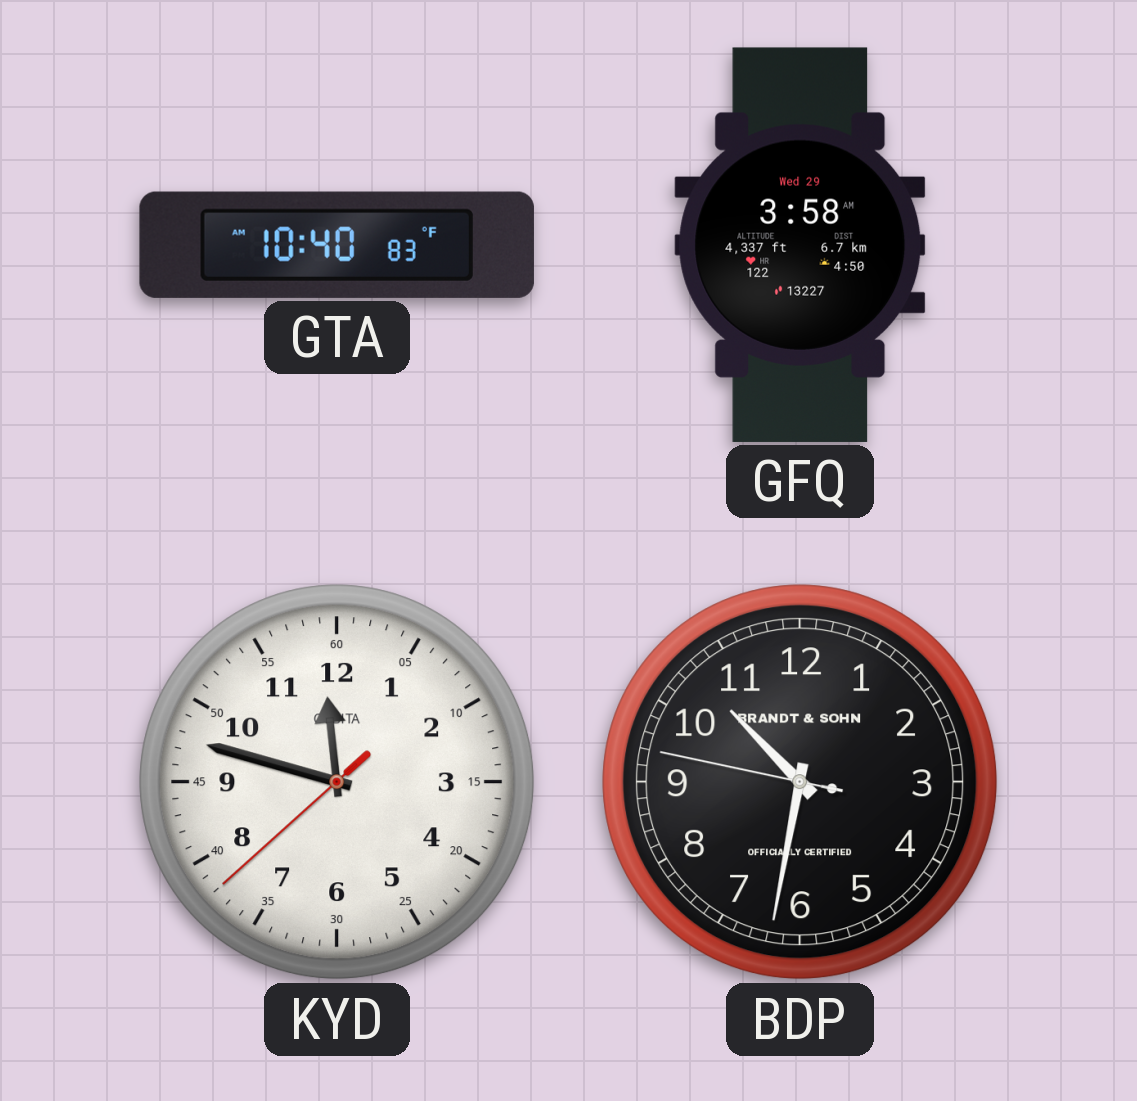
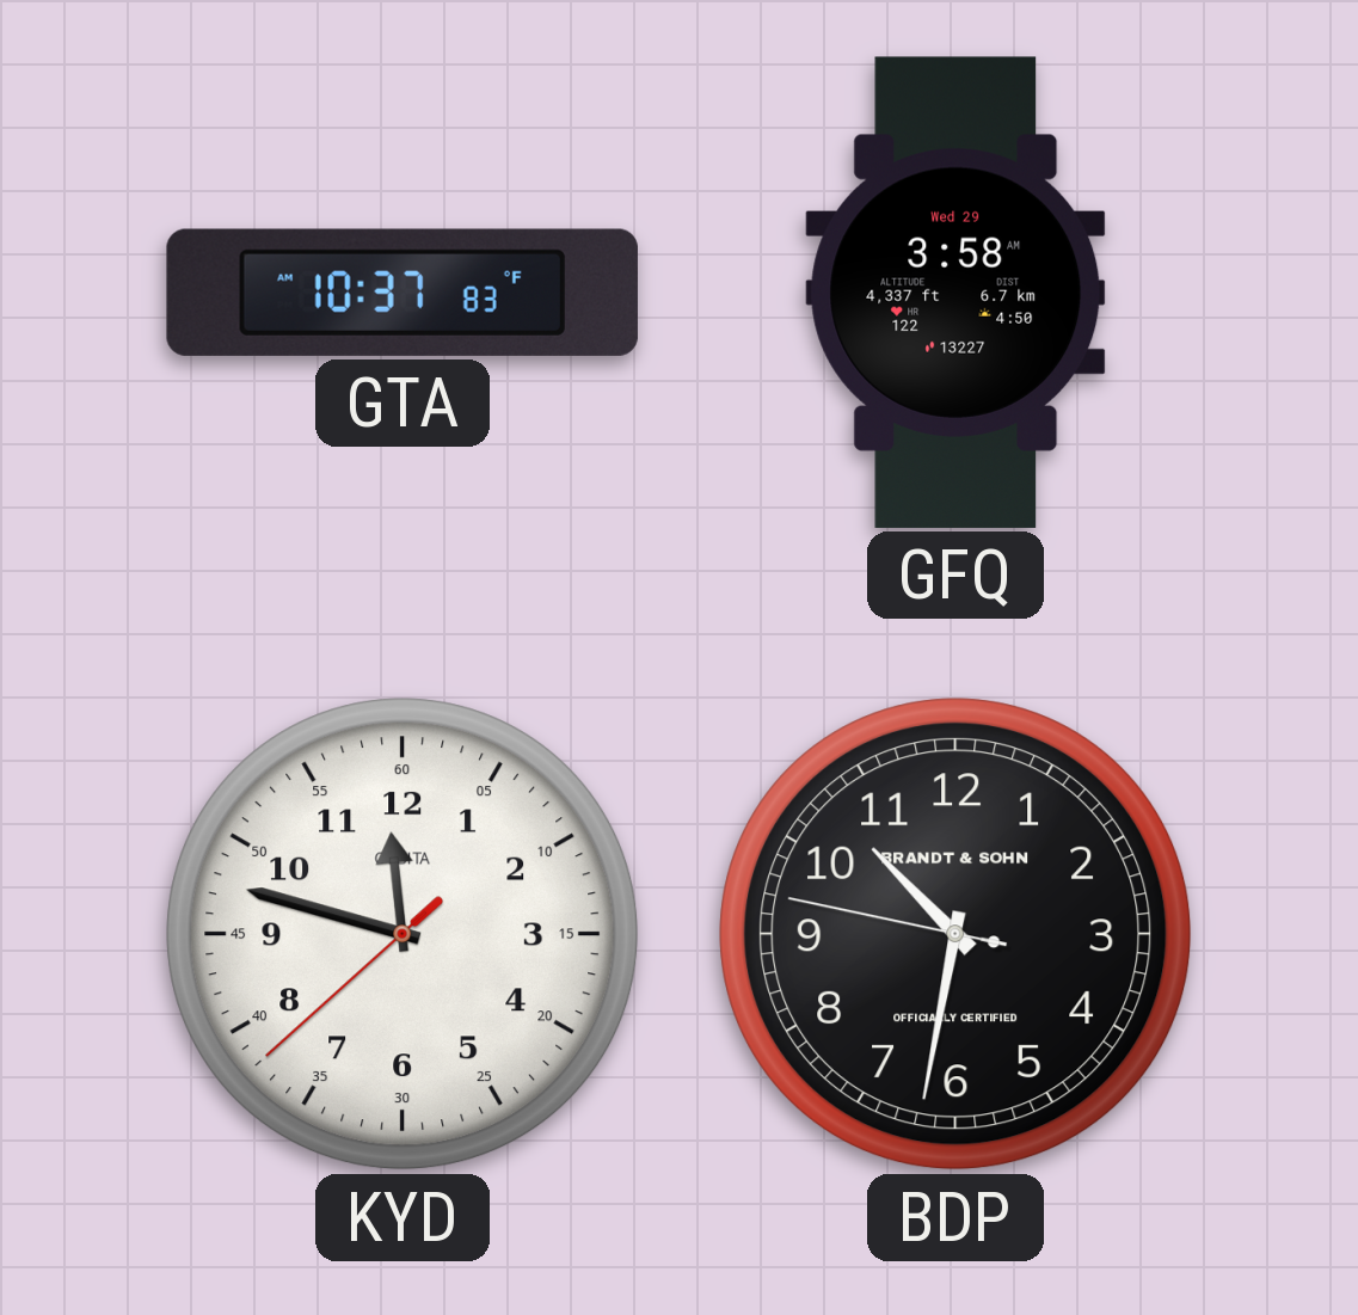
GTA: 10:40 -> 10:37
